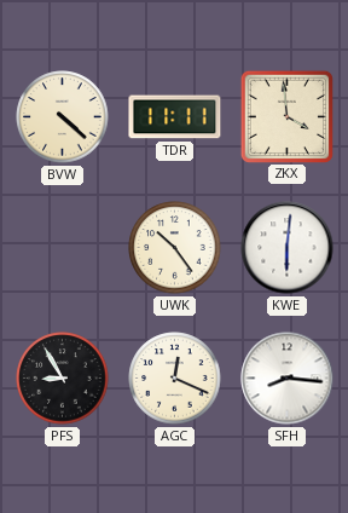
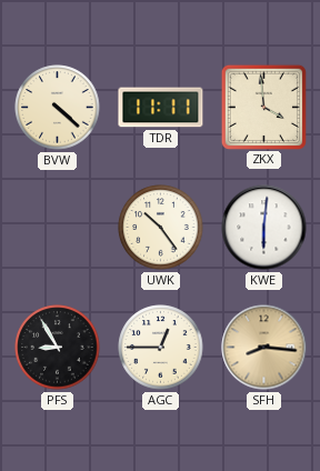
AGC: 12:19 -> 12:45
SFH dial: white -> champagne
